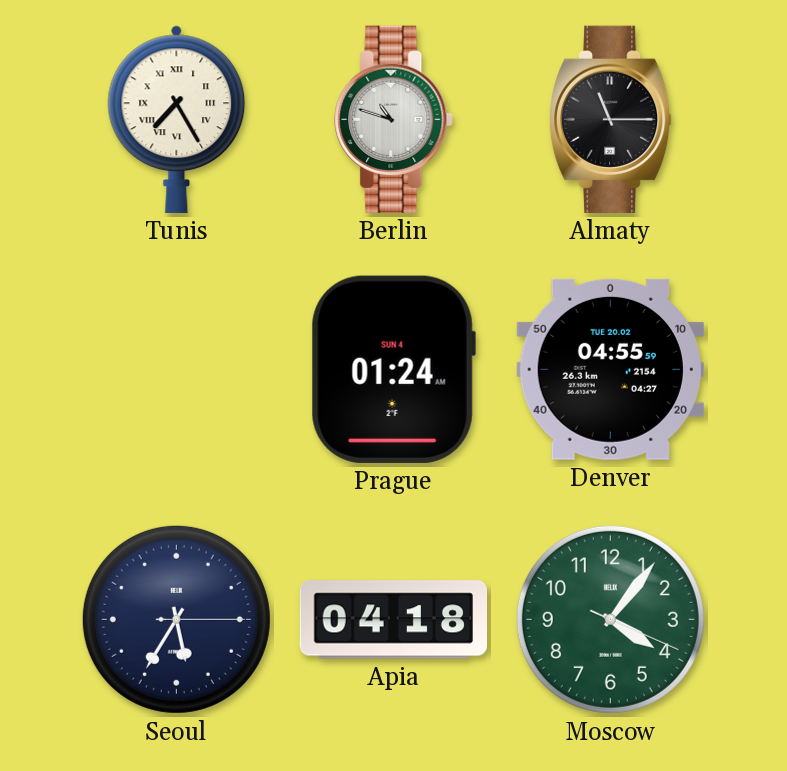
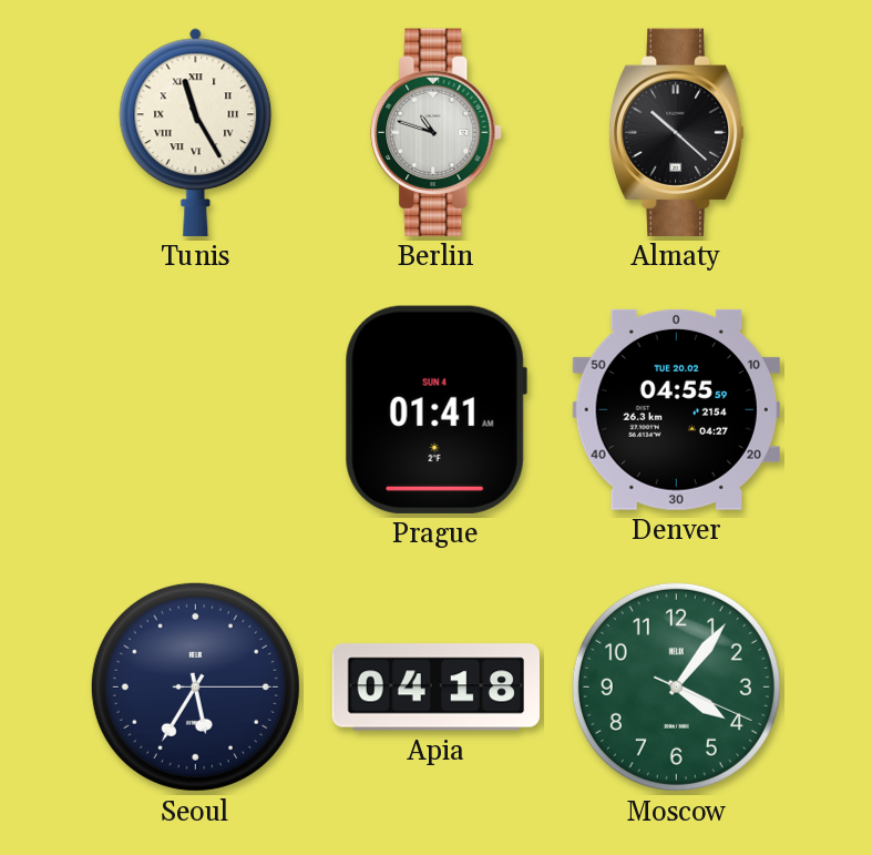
Tunis: 7:25 -> 11:25
Almaty: 11:15 -> 10:22
Prague: 01:24 -> 01:41
